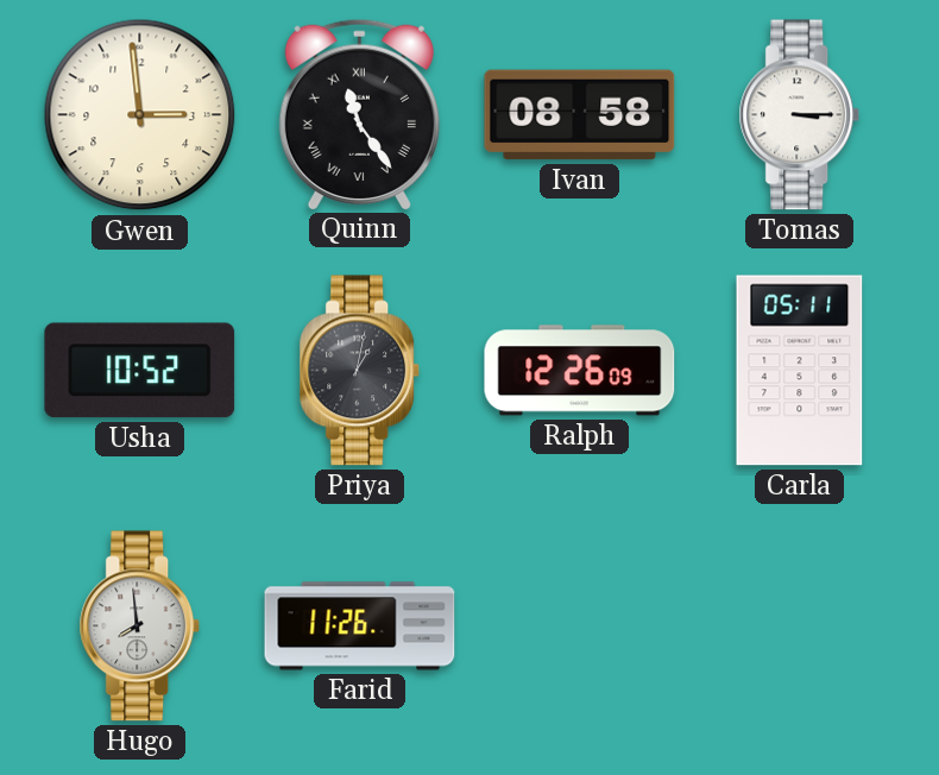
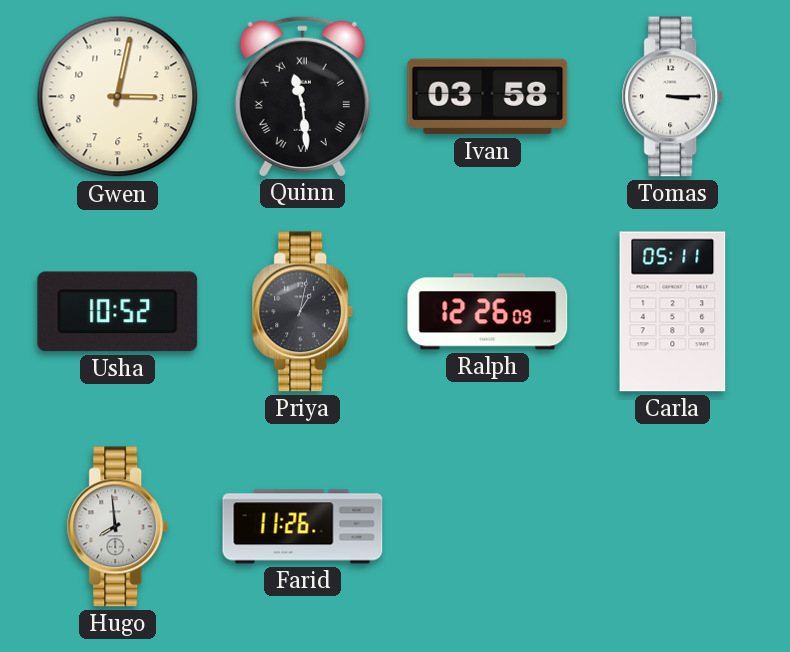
Gwen: 2:59 -> 3:02
Quinn: 11:24 -> 11:29
Ivan: 08:58 -> 03:58
